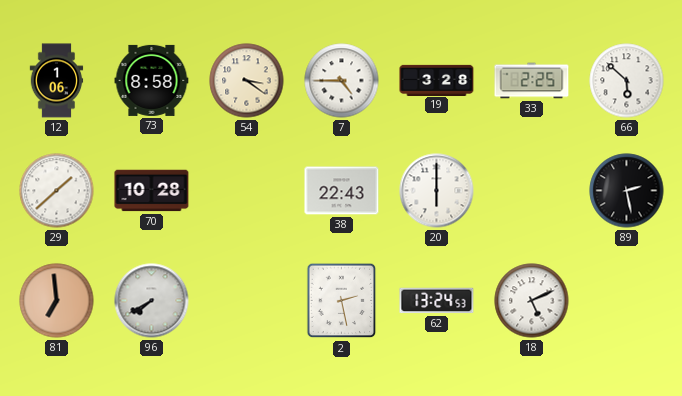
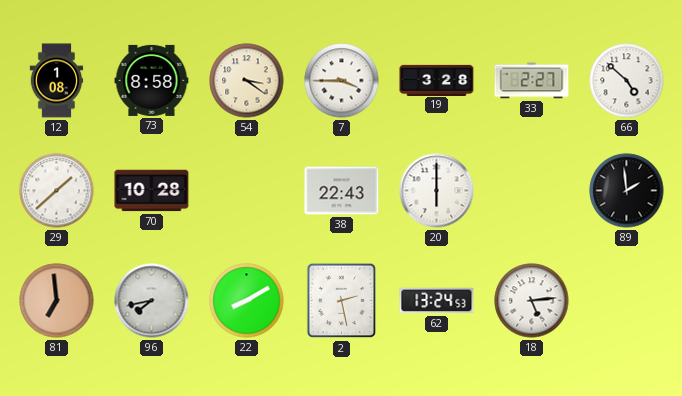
12: 1:06 -> 1:08
7: 4:45 -> 3:45
33: 2:25 -> 2:27
66: 5:52 -> 4:52
89: 2:28 -> 1:59
96: 7:40 -> 7:43
22: none -> 8:10
18: 5:11 -> 5:14
